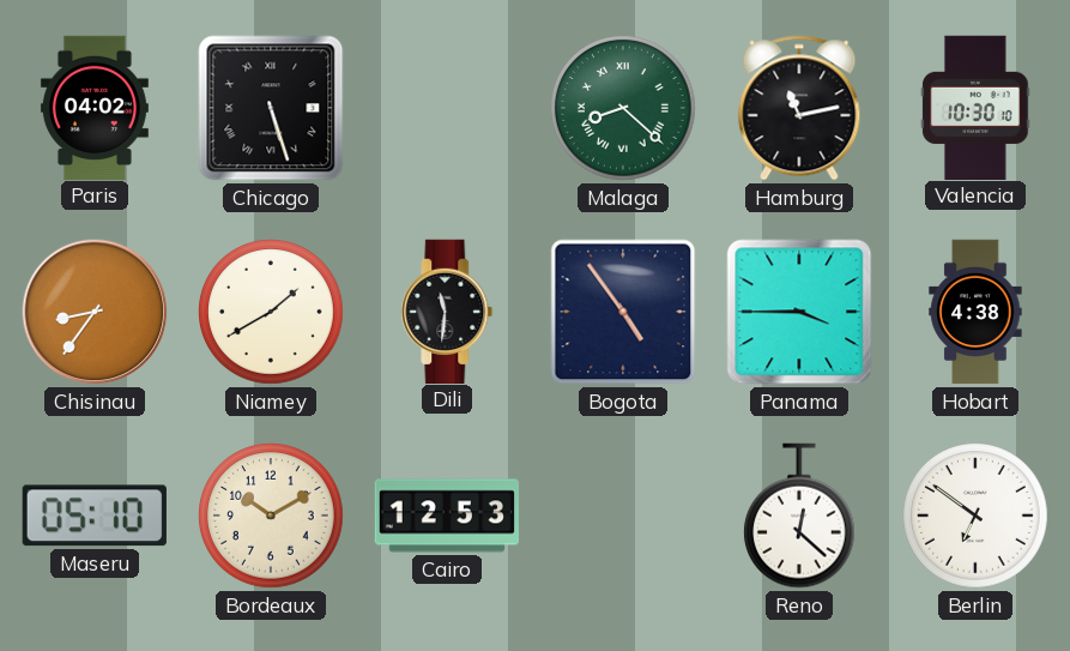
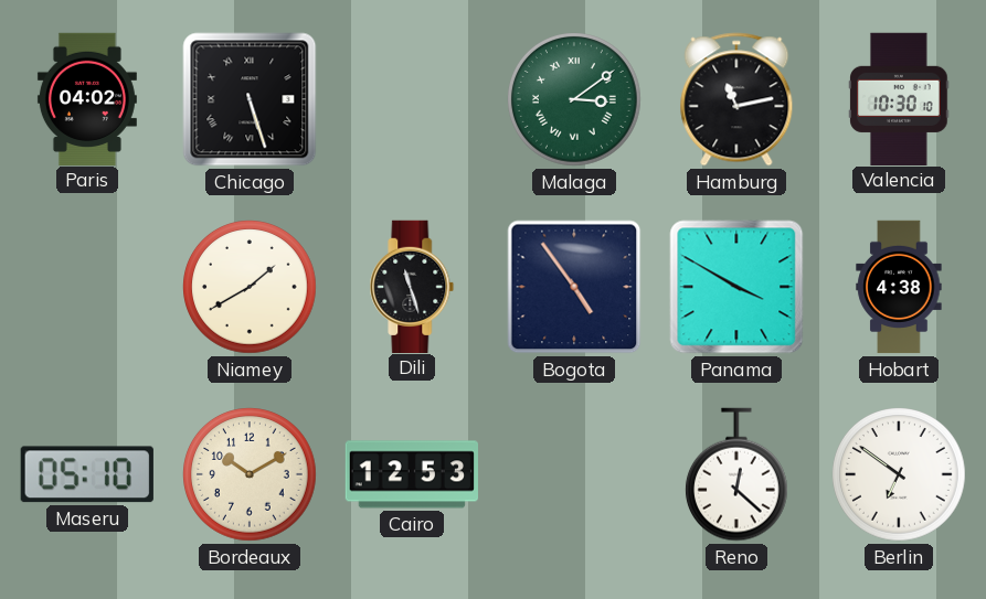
Malaga: 8:22 -> 3:09
Chisinau: 8:36 -> none
Dili: 11:31 -> 11:27
Panama: 3:45 -> 3:50
